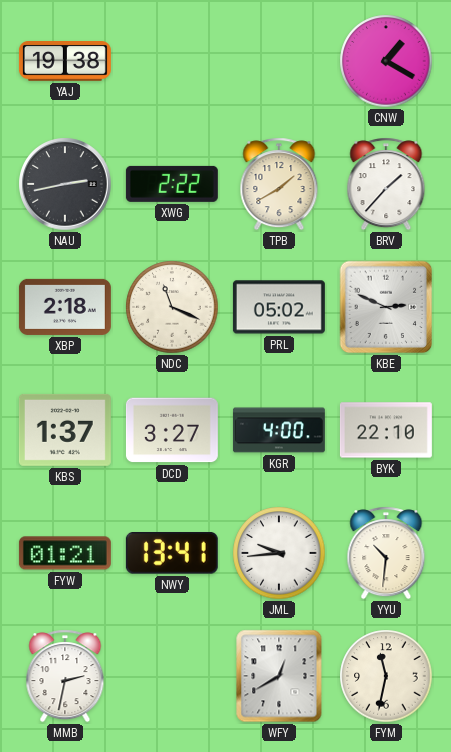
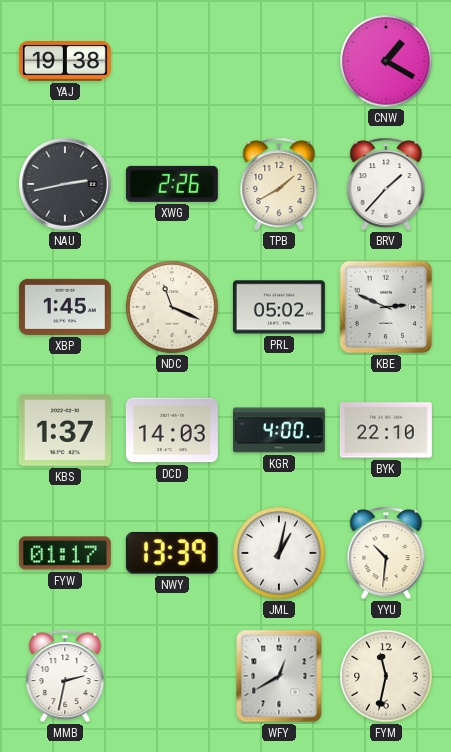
XWG: 2:22 -> 2:26
XBP: 2:18 -> 1:45
DCD: 3:27 -> 14:03
FYW: 01:21 -> 01:17
NWY: 13:41 -> 13:39
JML: 9:44 -> 1:02
